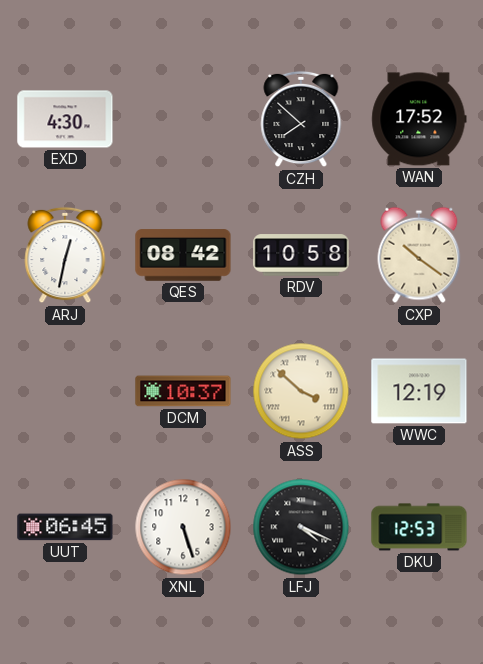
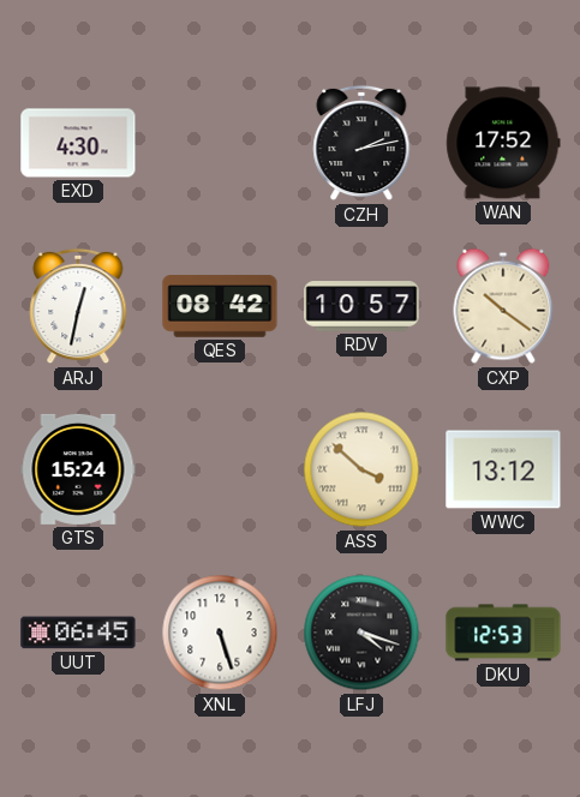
CZH: 7:52 -> 2:13
RDV: 10:58 -> 10:57
GTS: none -> 15:24
DCM: 10:37 -> none
WWC: 12:19 -> 13:12
LFJ: 4:19 -> 4:18
